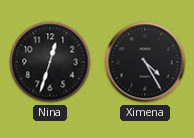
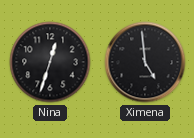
Ximena: 4:25 -> 4:59
